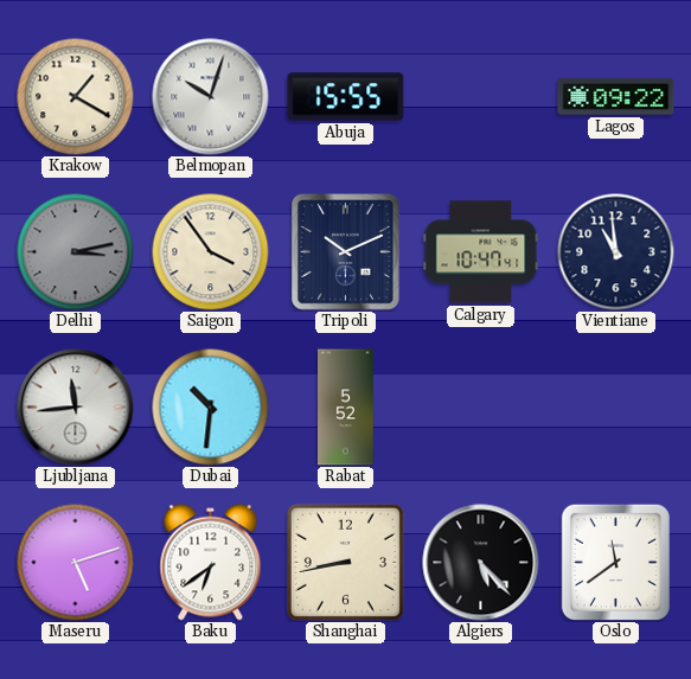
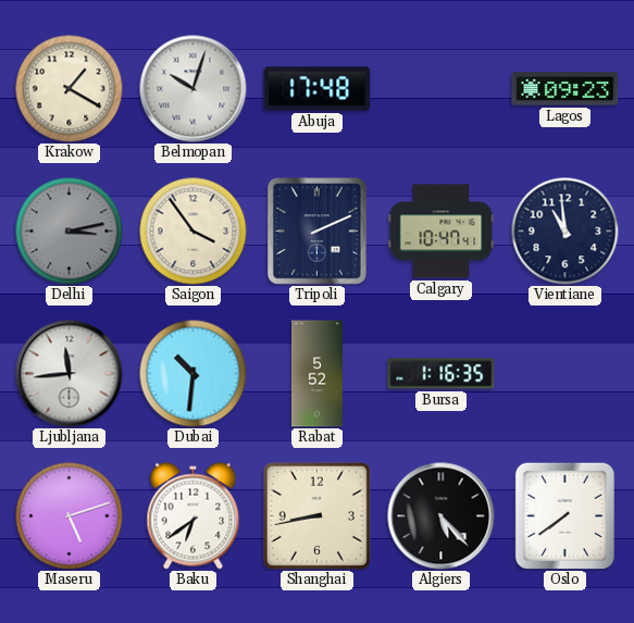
Abuja: 15:55 -> 17:48
Lagos: 09:22 -> 09:23
Tripoli: 10:11 -> 2:11
Bursa: none -> 1:16
Oslo: 11:39 -> 7:39
